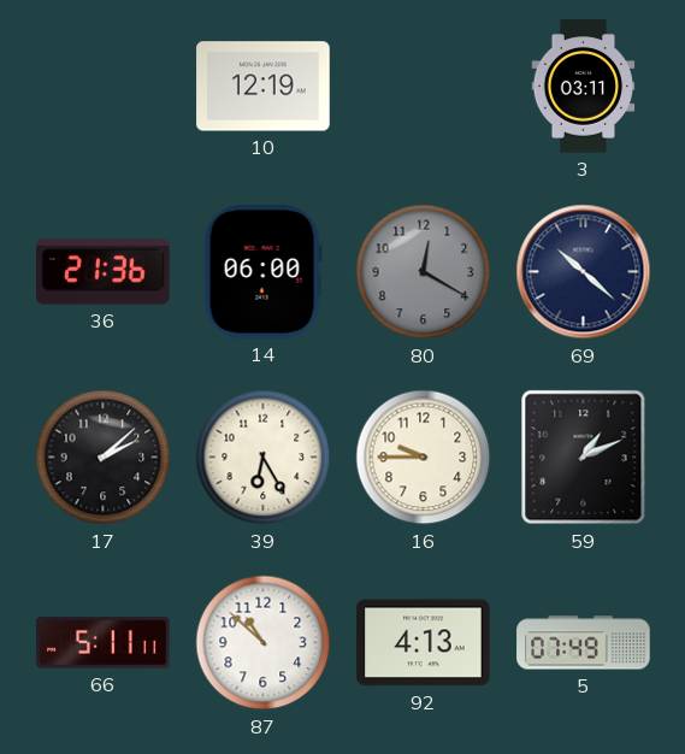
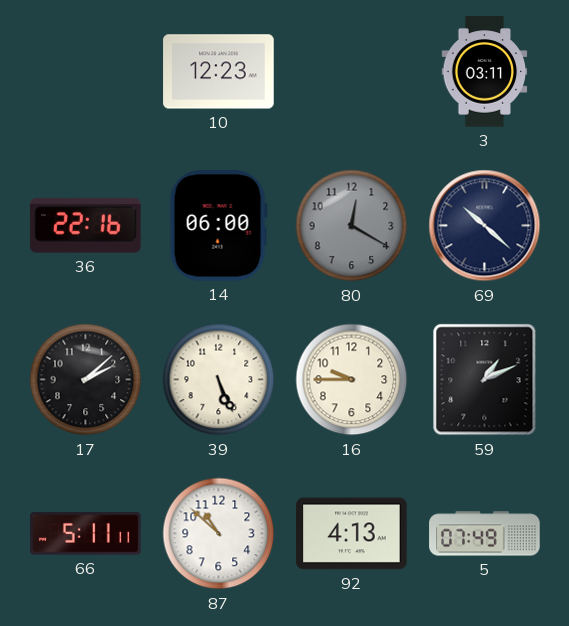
10: 12:19 -> 12:23
36: 21:36 -> 22:16
39: 6:25 -> 5:26
